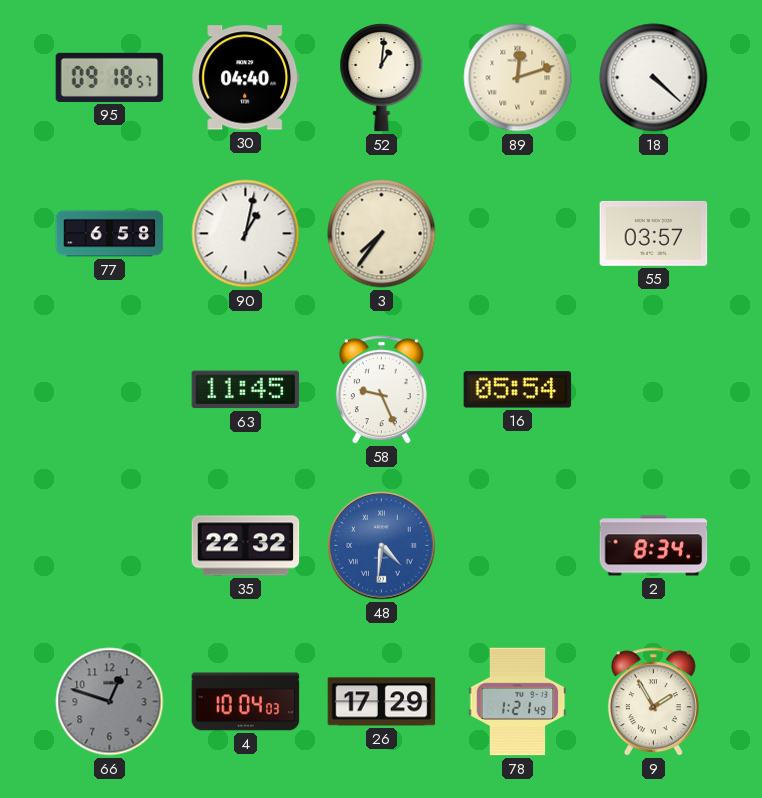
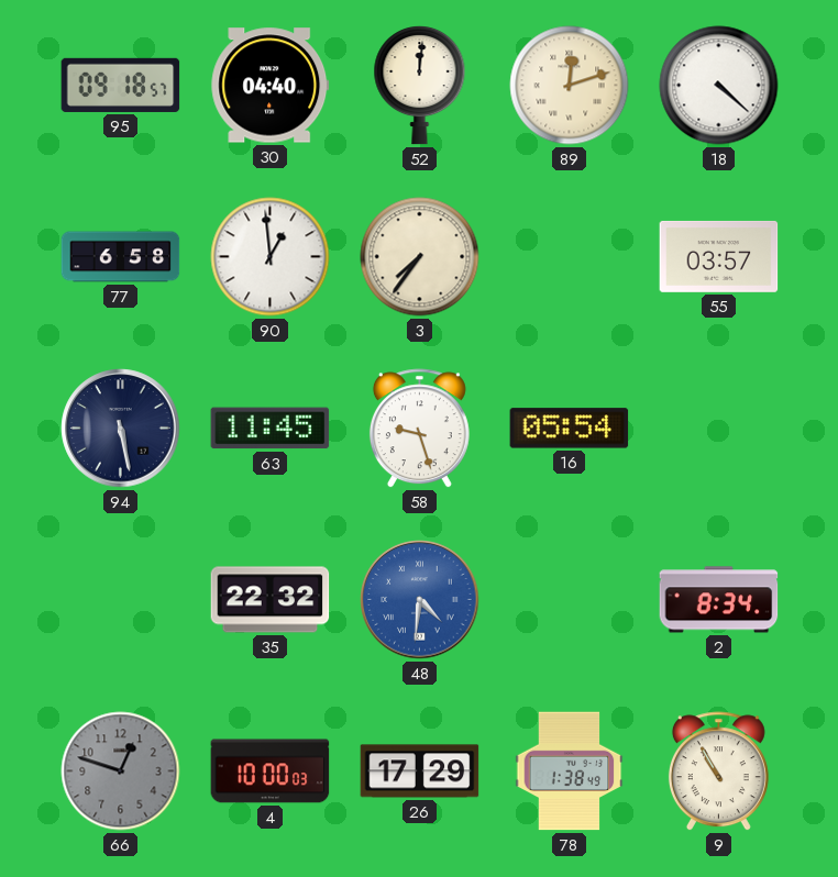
52: 1:01 -> 12:01
90: 1:02 -> 12:59
94: none -> 5:28
58: 9:26 -> 9:27
4: 10:04 -> 10:00
78: 1:21 -> 1:38
9: 1:55 -> 10:55
